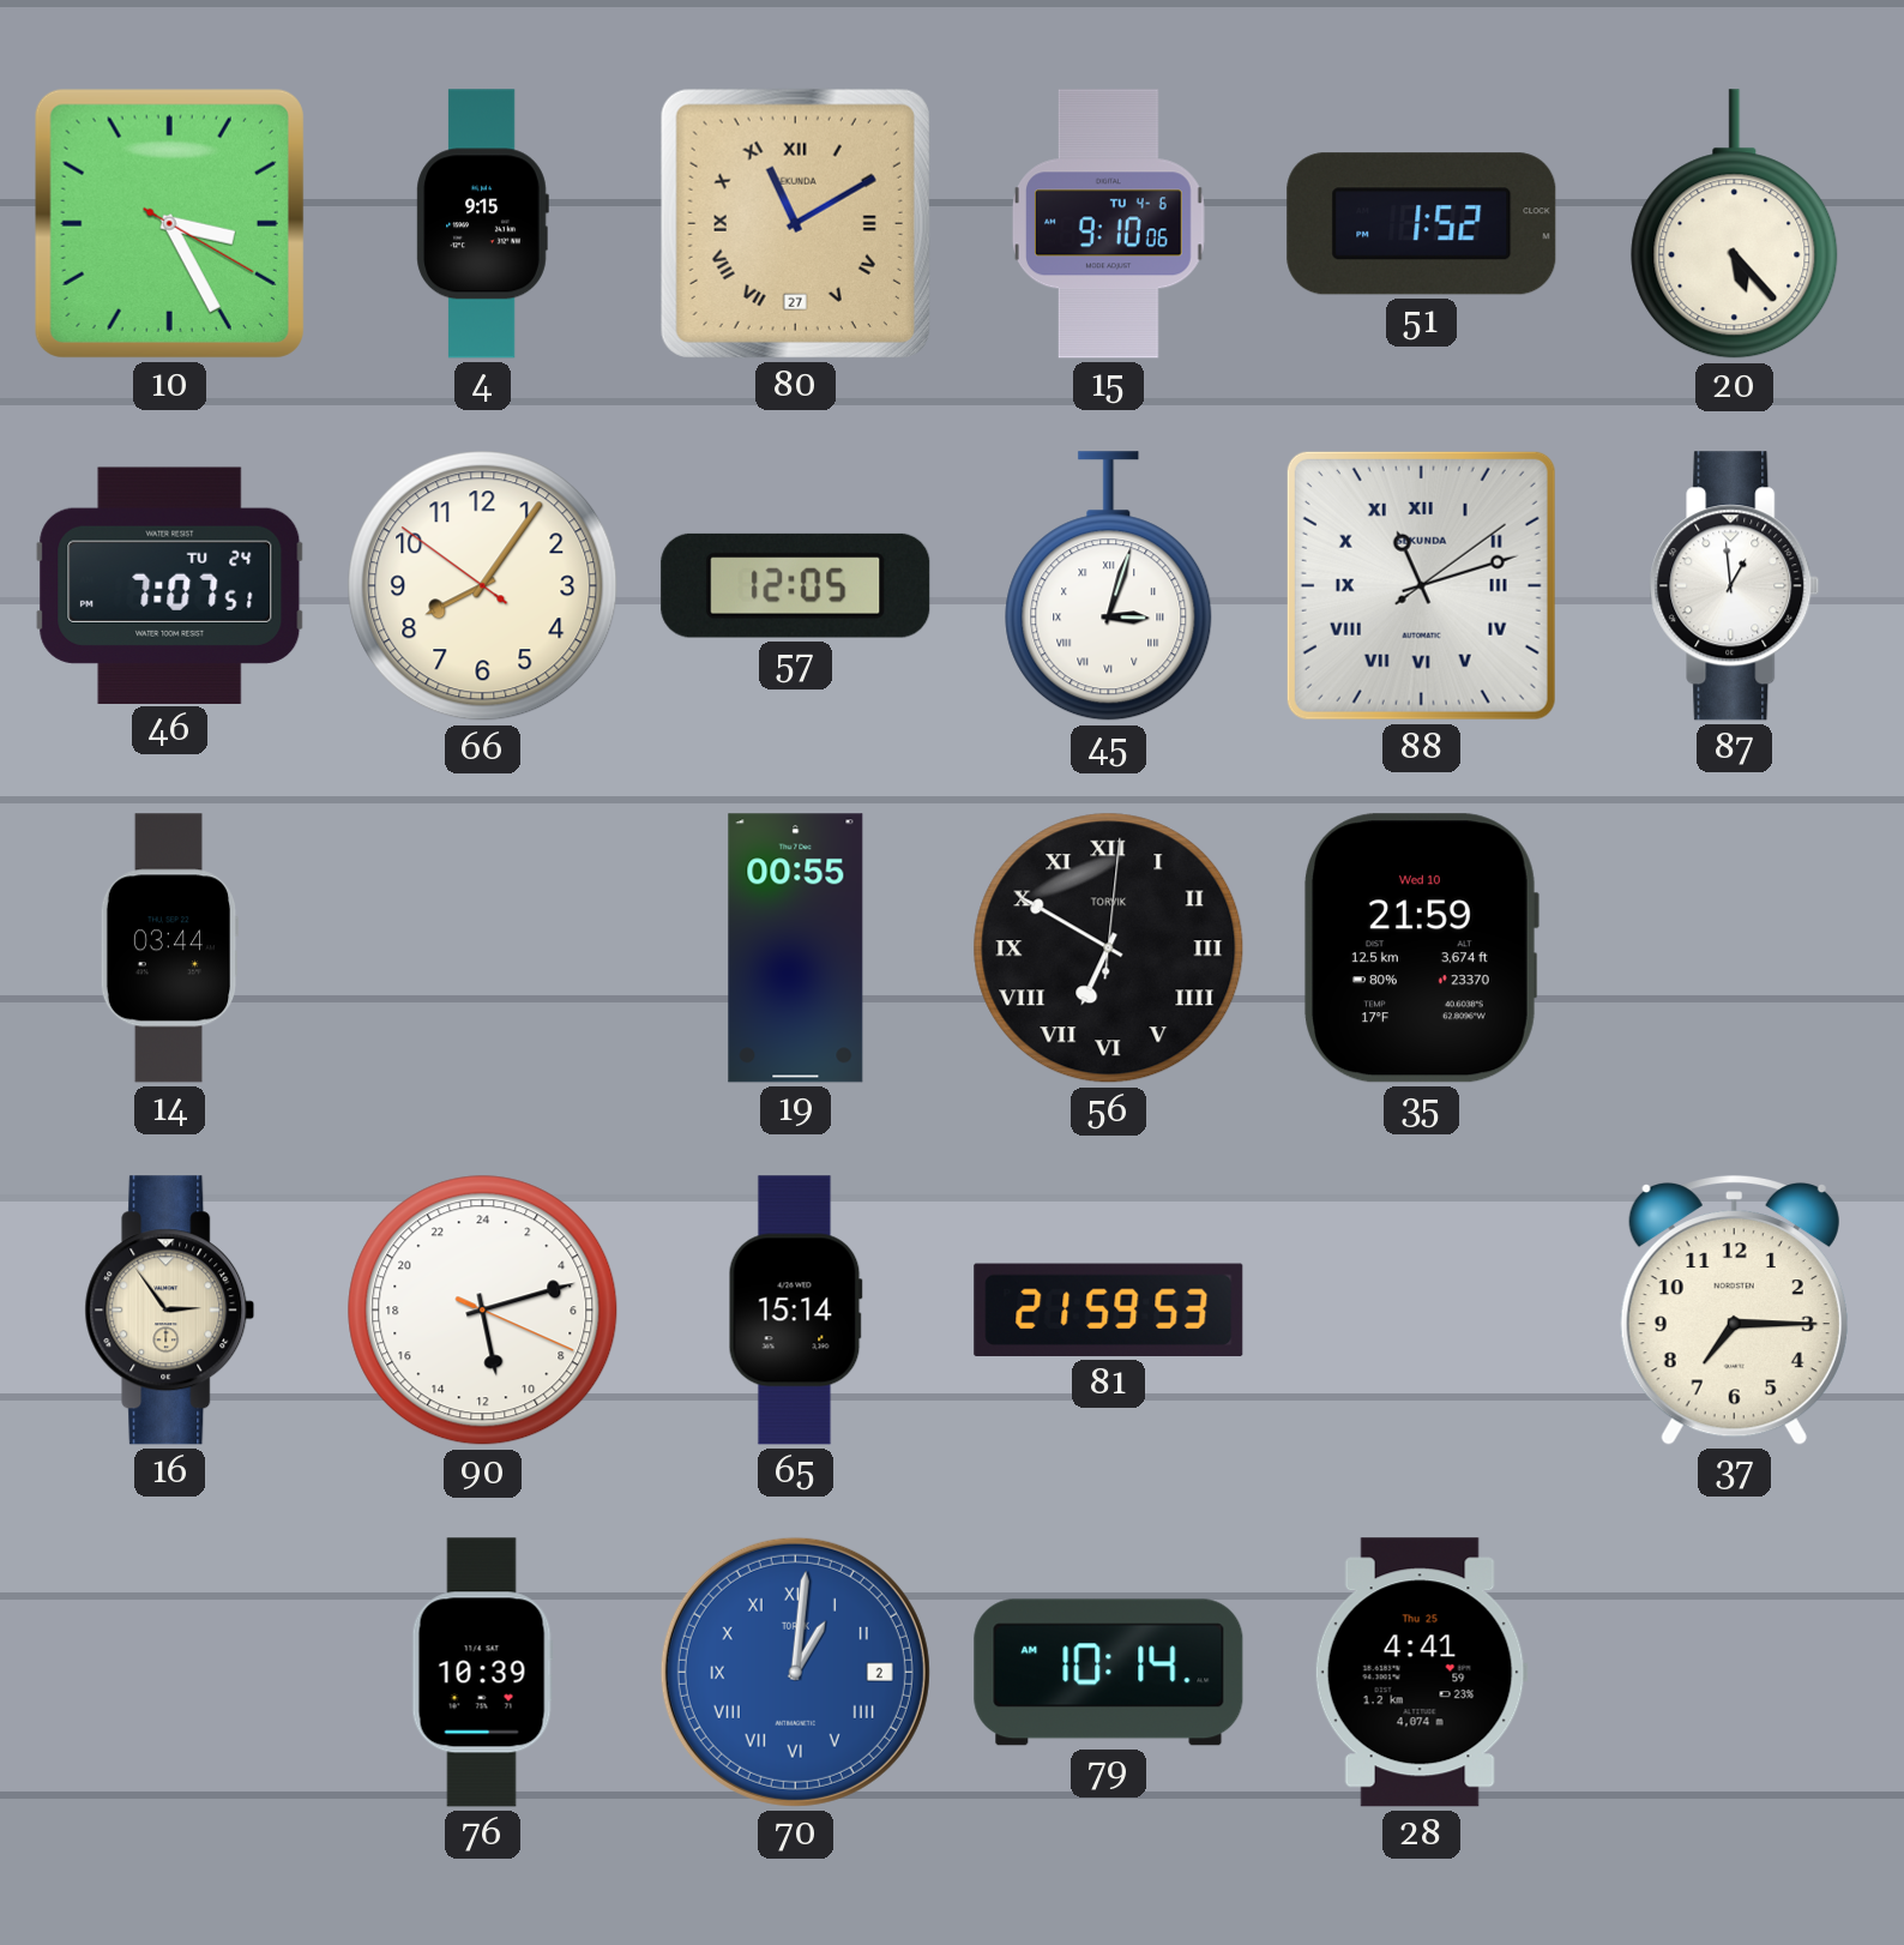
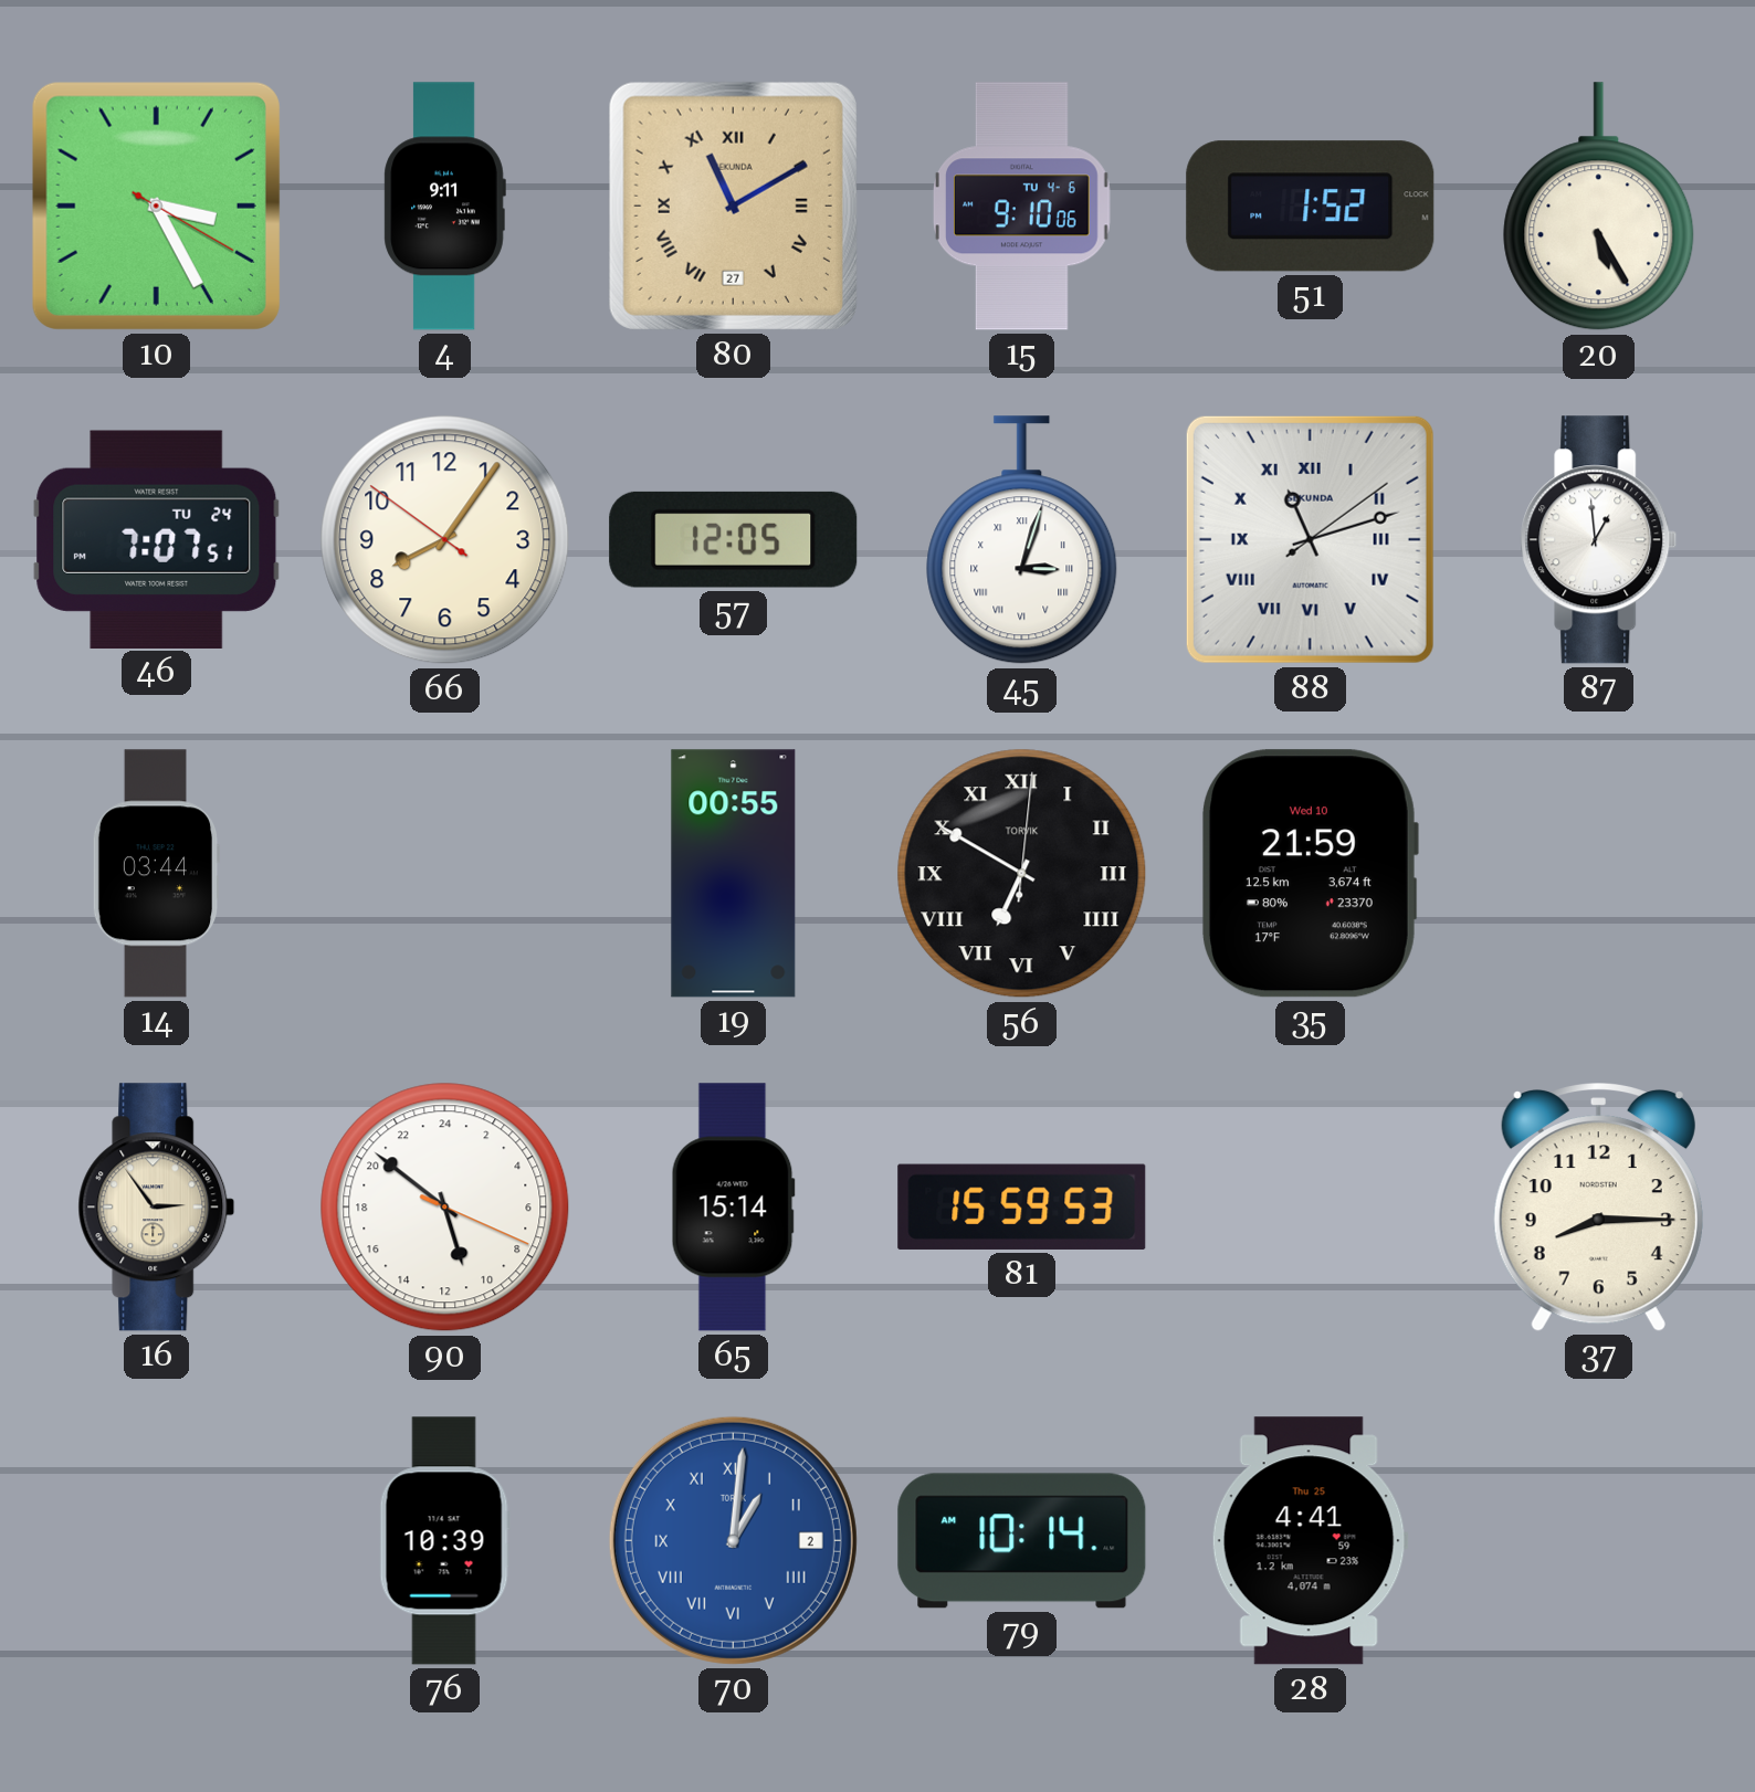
4: 9:15 -> 9:11
20: 5:23 -> 5:25
90: 11:12 -> 10:51
81: 21:59 -> 15:59
37: 7:15 -> 8:15
